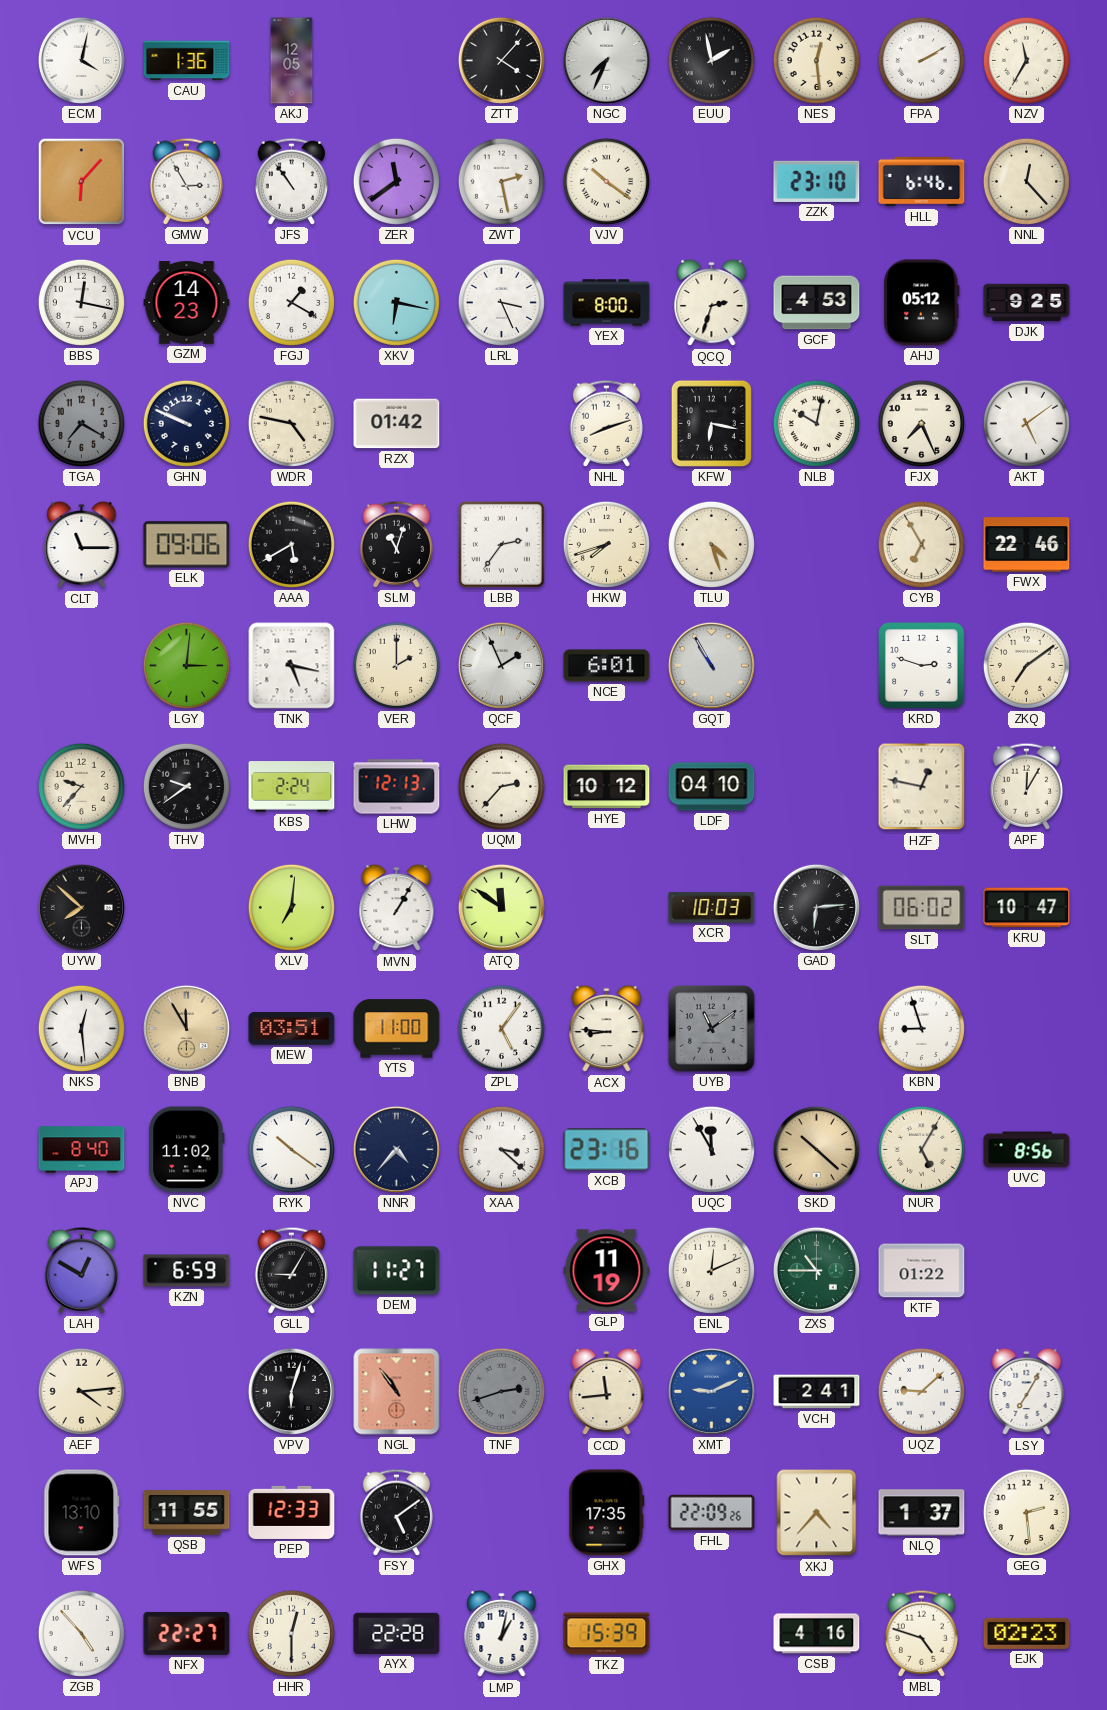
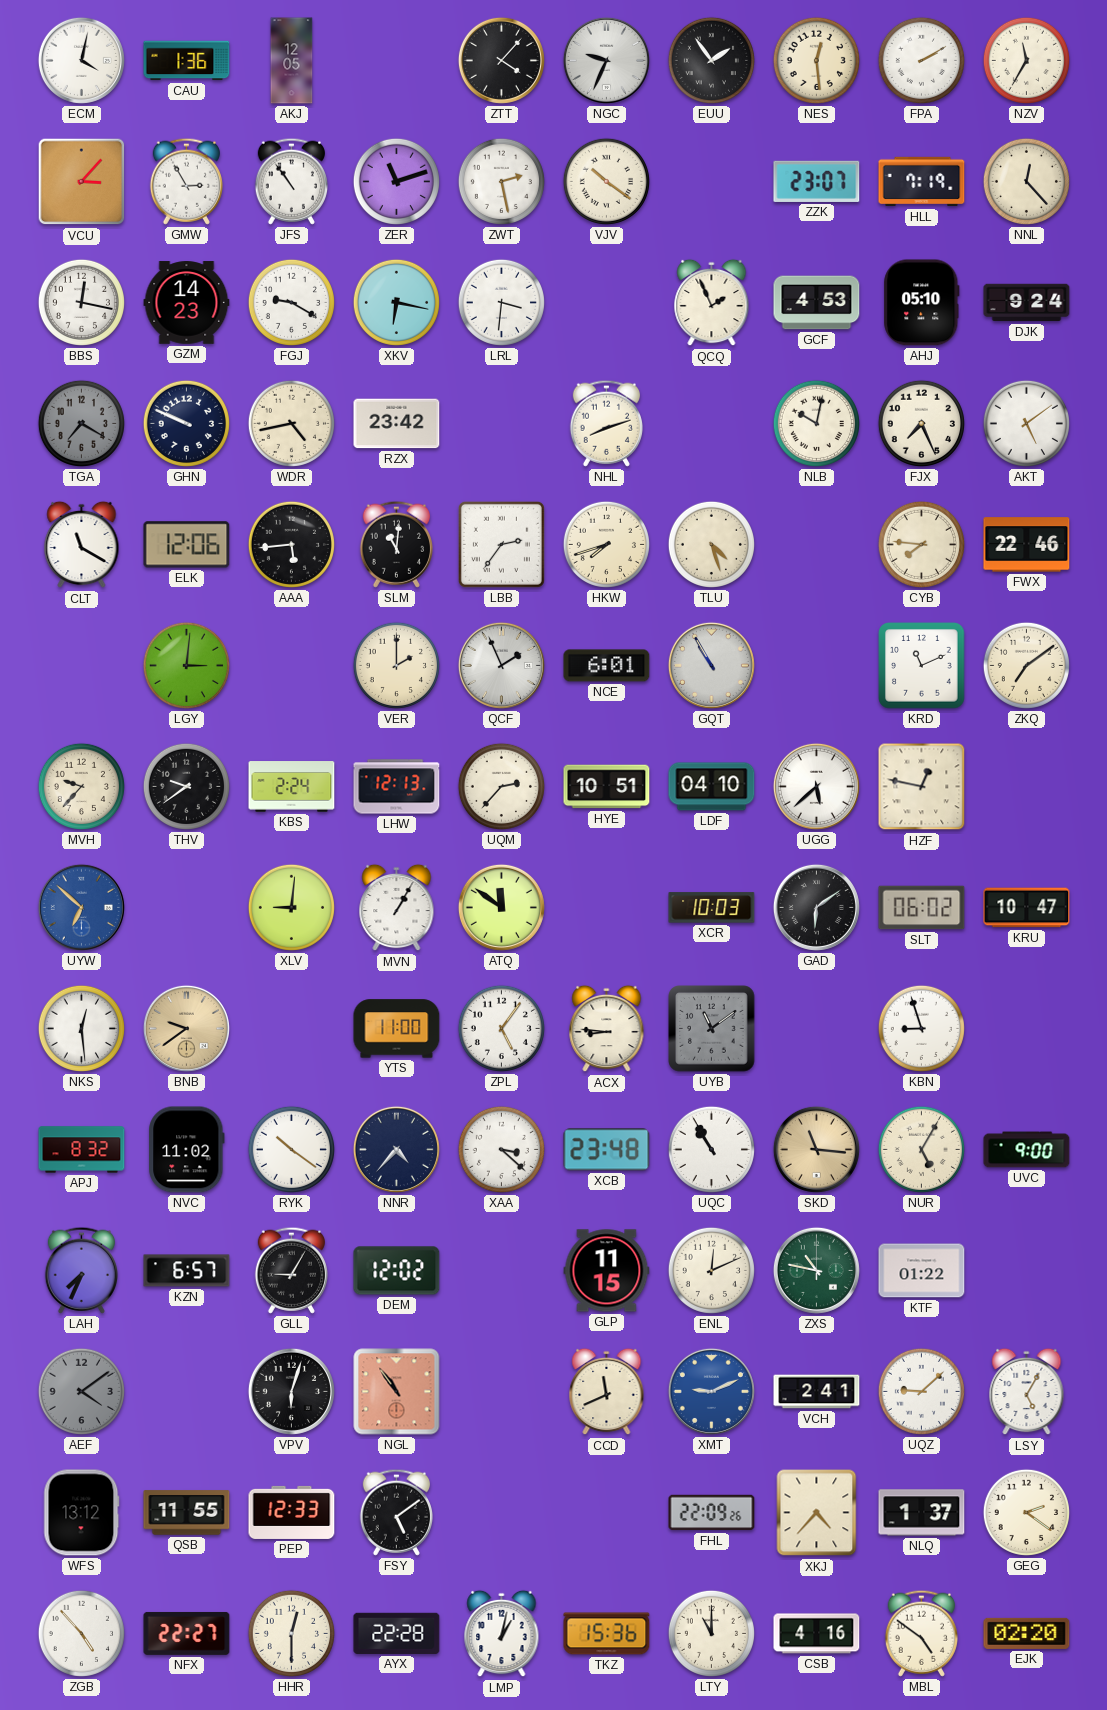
NGC: 7:34 -> 9:34
EUU: 1:58 -> 1:54
VCU: 6:07 -> 3:07
ZER: 11:39 -> 11:12
ZZK: 23:10 -> 23:07
HLL: 6:46 -> 7:19
FGJ: 1:20 -> 9:20
LRL: 3:26 -> 3:31
YEX: 8:00 -> none
QCQ: 2:33 -> 1:56
AHJ: 05:12 -> 05:10
DJK: 9:25 -> 9:24
WDR: 4:47 -> 4:43
RZX: 01:42 -> 23:42
KFW: 6:17 -> none
CLT: 11:15 -> 11:20
ELK: 09:06 -> 12:06
AAA: 5:40 -> 5:44
SLM: 11:03 -> 11:01
CYB: 6:55 -> 7:46
TNK: 5:17 -> none
KRD: 2:48 -> 11:11
HYE: 10:12 -> 10:51
UGG: none -> 5:38
APF: 12:05 -> none
UYW: 7:52 -> 6:52
UYW dial: black -> blue
XLV: 7:01 -> 9:01
GAD: 6:14 -> 6:09
BNB: 11:55 -> 9:39
MEW: 03:51 -> none
APJ: 8:40 -> 8:32
XCB: 23:16 -> 23:48
UQC: 11:55 -> 10:55
SKD: 10:22 -> 11:16
UVC: 8:56 -> 9:00
LAH: 12:50 -> 7:34
KZN: 6:59 -> 6:57
DEM: 11:27 -> 12:02
GLP: 11:19 -> 11:15
ZXS: 10:45 -> 10:47
AEF: 4:14 -> 4:09
AEF dial: cream -> grey
TNF: 2:42 -> none
CCD: 11:44 -> 11:41
LSY: 7:05 -> 5:05
WFS: 13:10 -> 13:12
GHX: 17:35 -> none
GEG: 2:29 -> 2:21
TKZ: 15:39 -> 15:36
LTY: none -> 11:00
MBL: 4:48 -> 4:51
EJK: 02:23 -> 02:20
